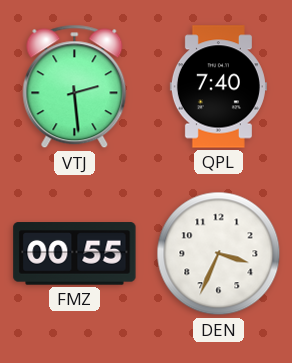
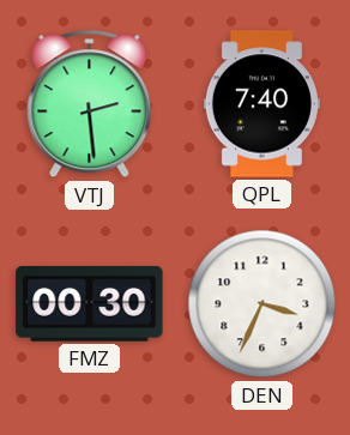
FMZ: 00:55 -> 00:30
